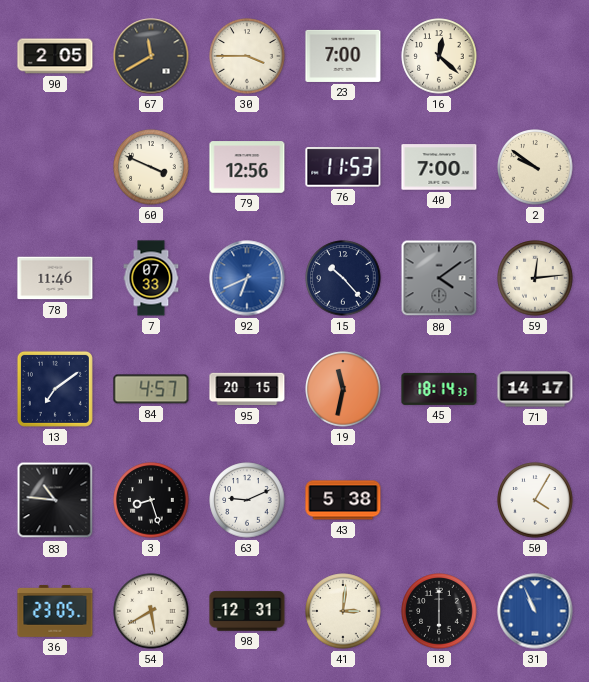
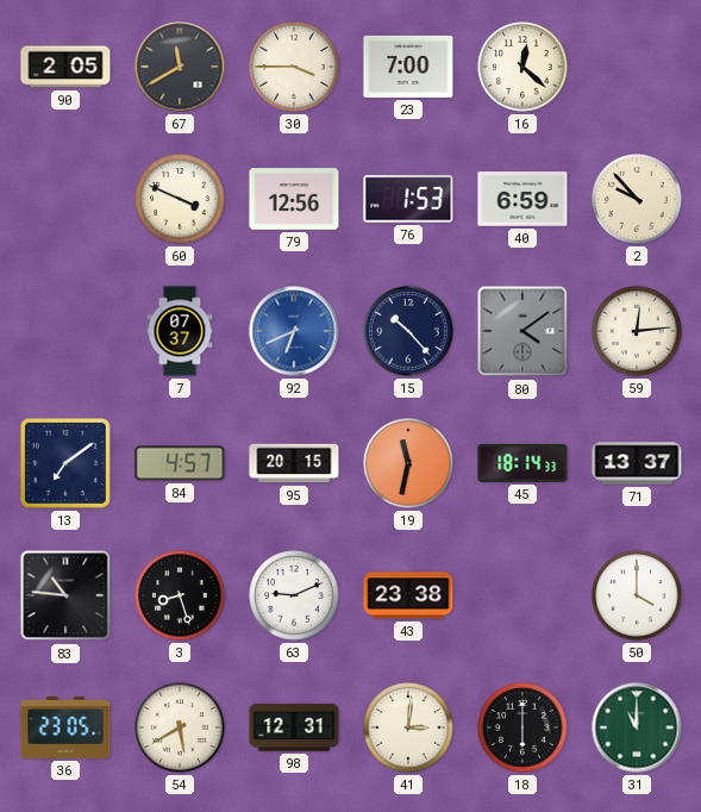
76: 11:53 -> 1:53
40: 7:00 -> 6:59
2: 9:51 -> 9:53
78: 11:46 -> none
7: 07:33 -> 07:37
71: 14:17 -> 13:37
43: 5:38 -> 23:38
50: 4:05 -> 4:00
31: 10:56 -> 11:00
31 dial: blue -> green
